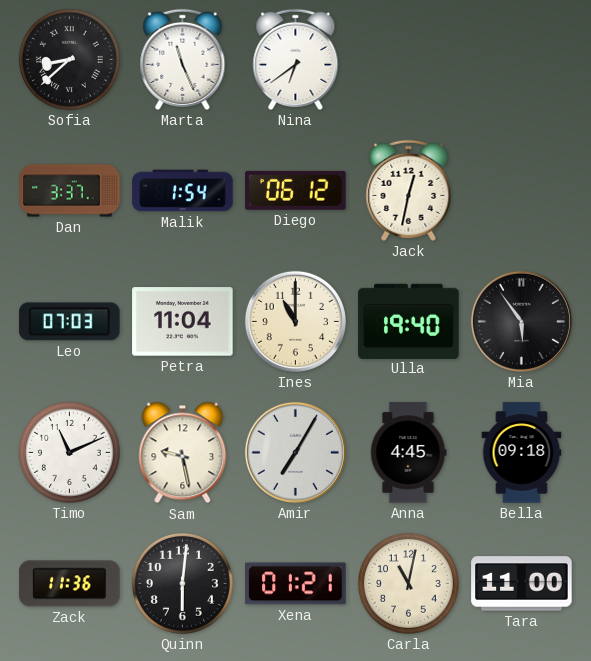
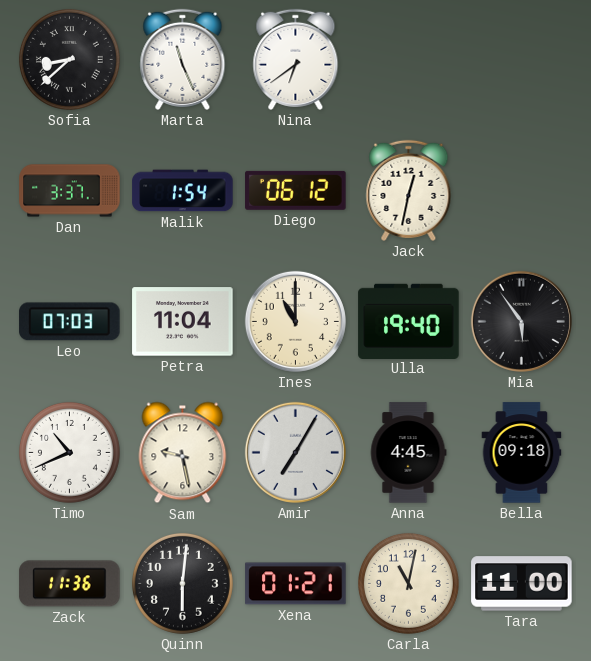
Timo: 11:11 -> 10:41
